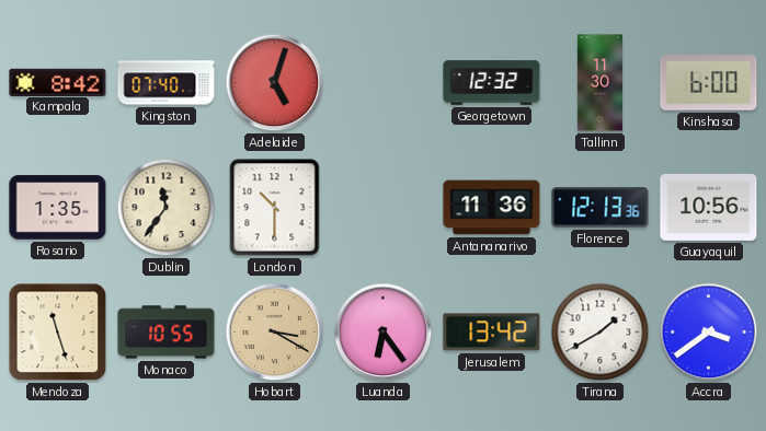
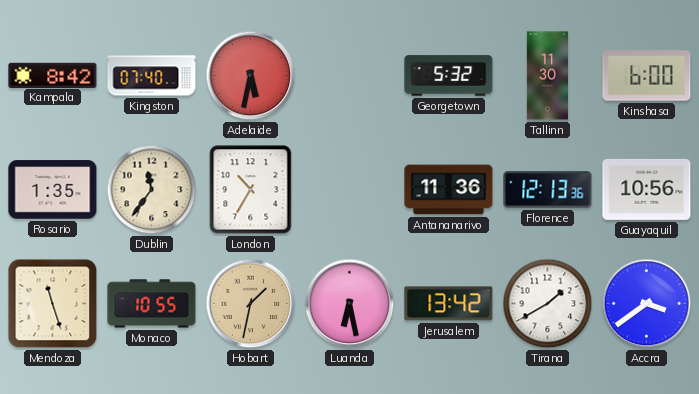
Adelaide: 5:03 -> 5:32
Georgetown: 12:32 -> 5:32
London: 10:30 -> 10:35
Hobart: 3:20 -> 1:32
Luanda: 6:24 -> 6:28
